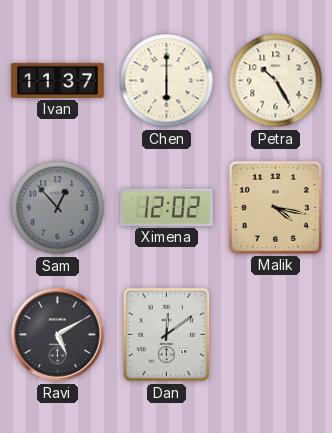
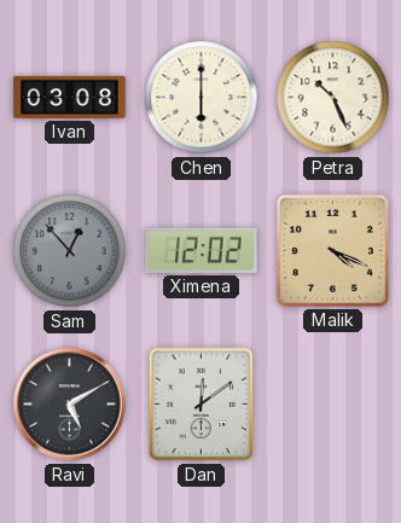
Ivan: 11:37 -> 03:08
Petra: 10:25 -> 10:26
Malik: 4:17 -> 4:19
